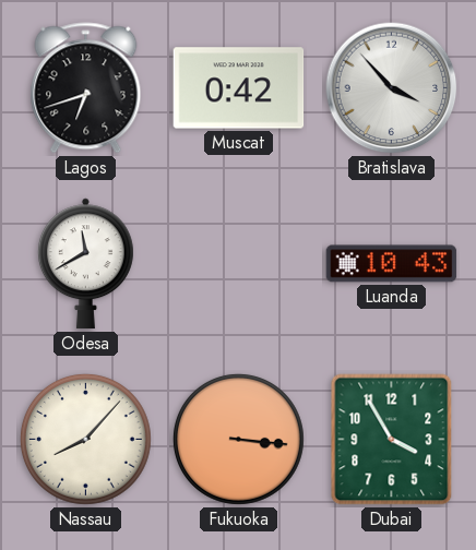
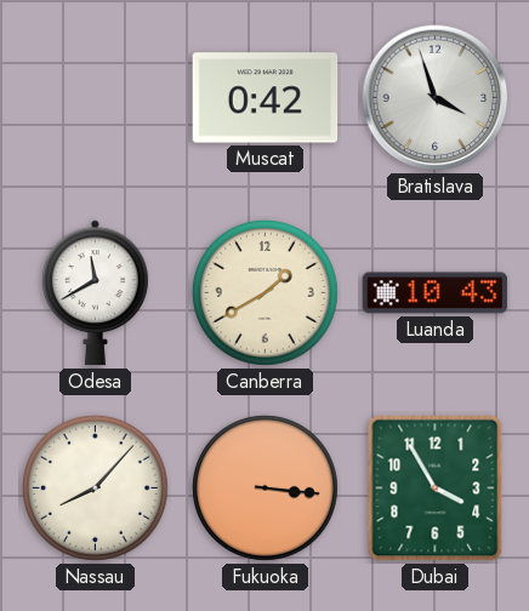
Lagos: 6:42 -> none
Bratislava: 3:53 -> 3:57
Canberra: none -> 1:40
